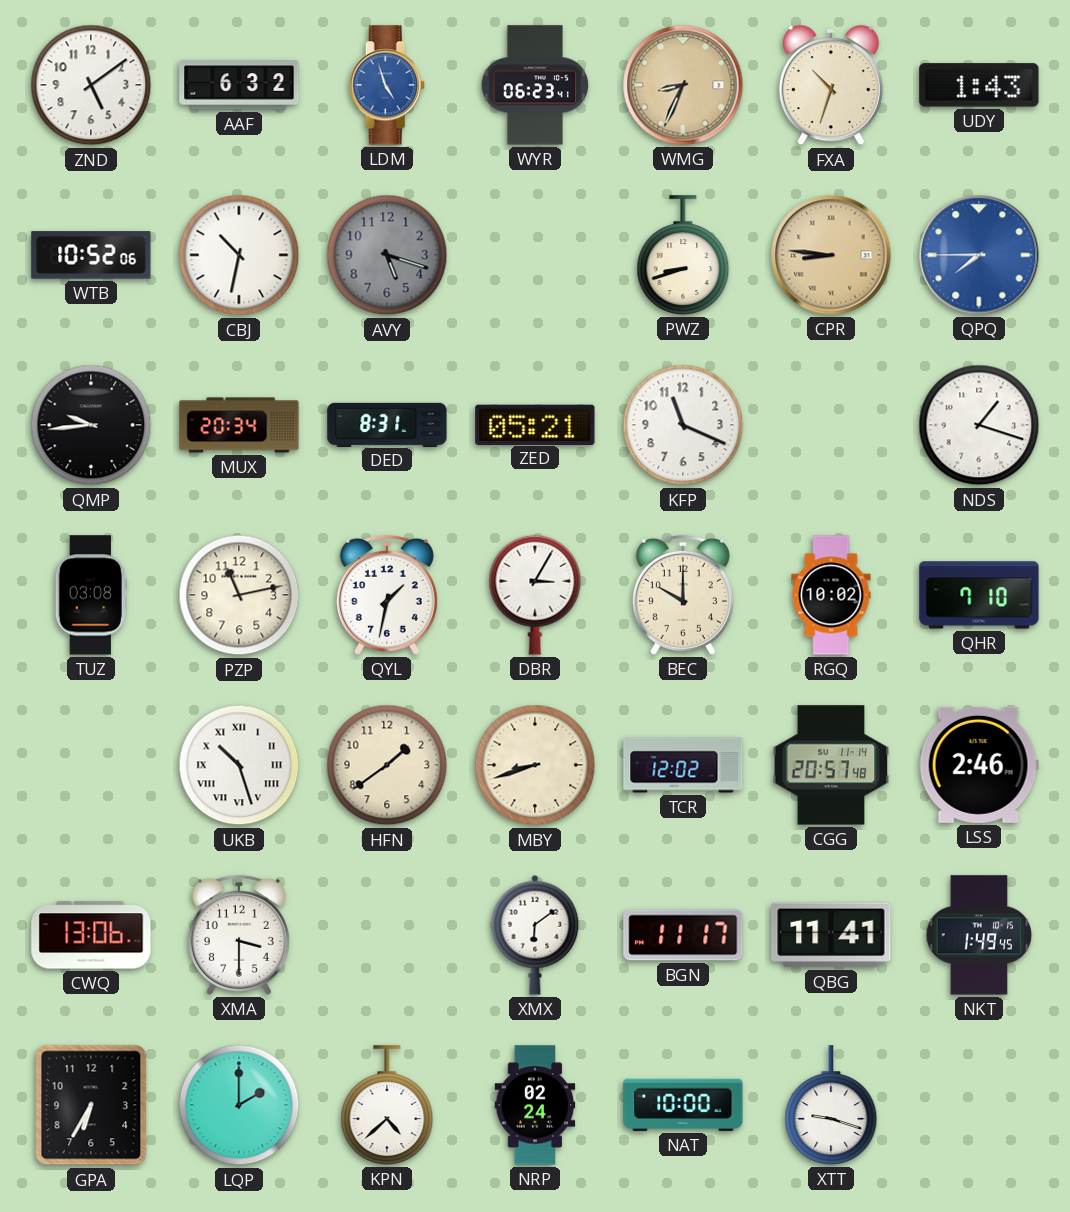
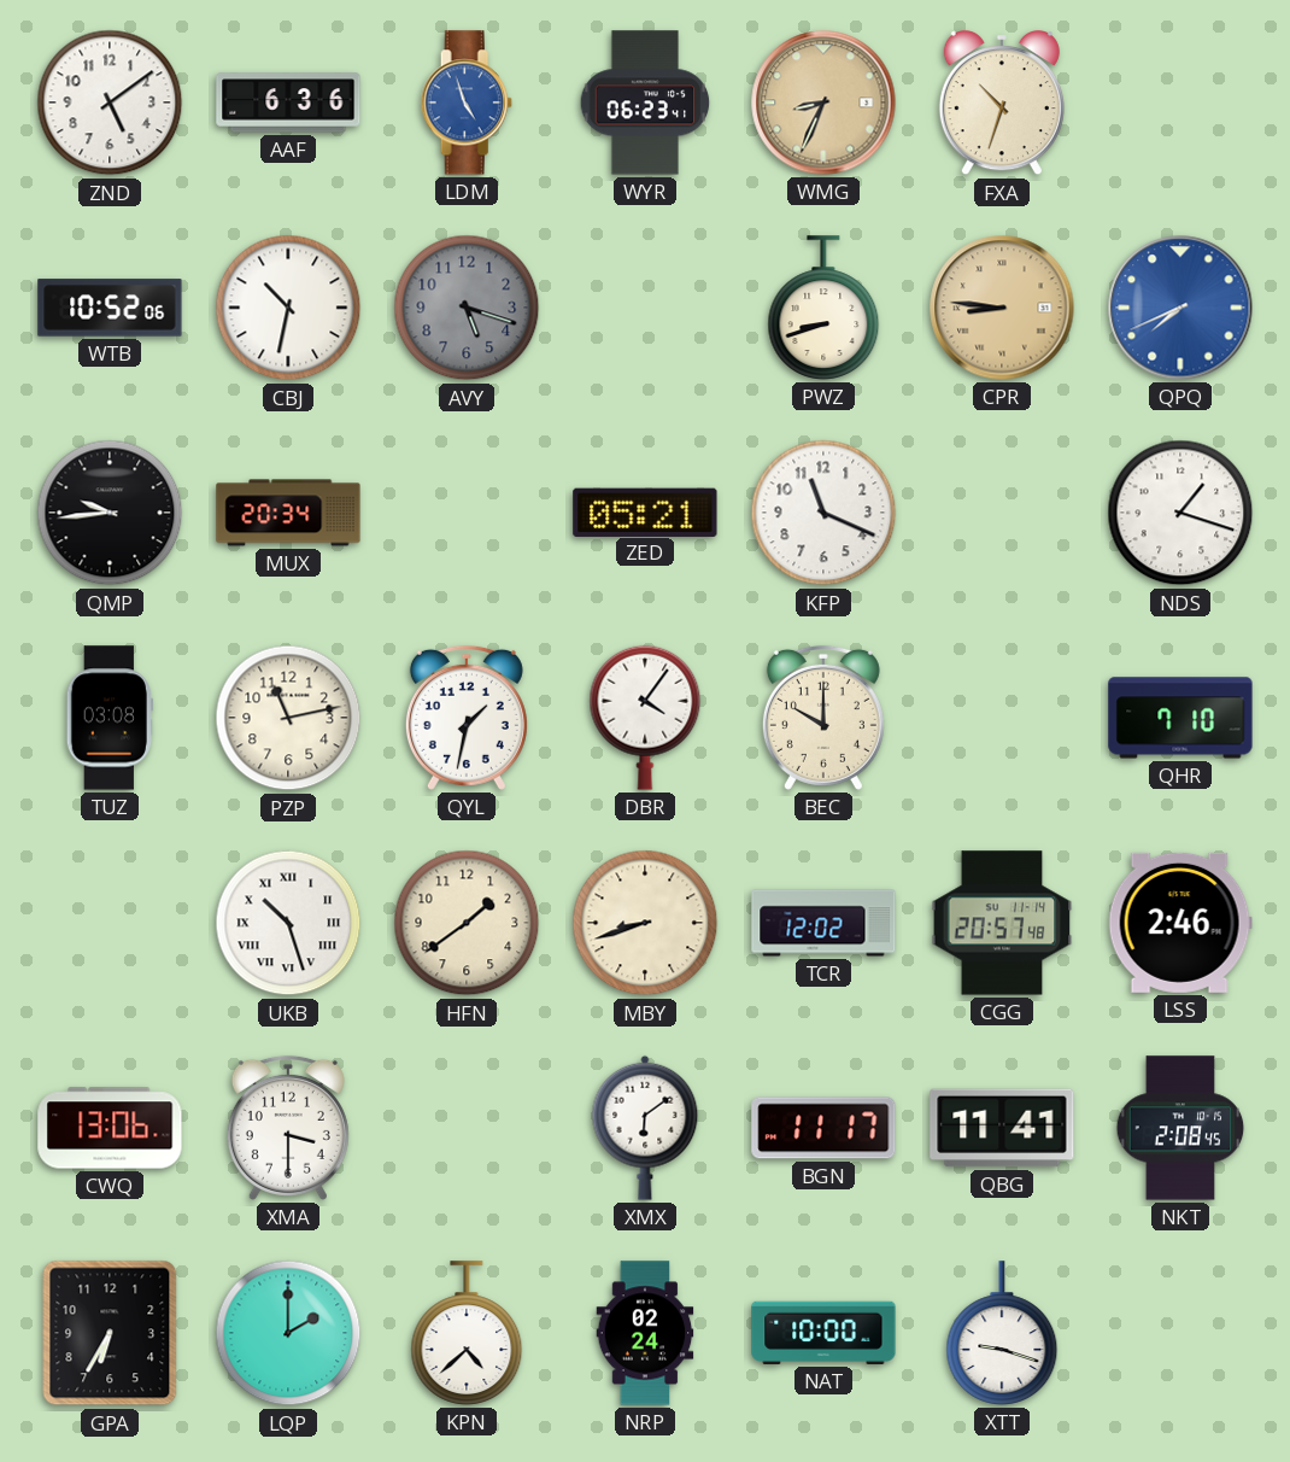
AAF: 6:32 -> 6:36
UDY: 1:43 -> none
QPQ: 7:45 -> 7:41
DED: 8:31 -> none
DBR: 3:05 -> 4:06
RGQ: 10:02 -> none
NKT: 1:49 -> 2:08
